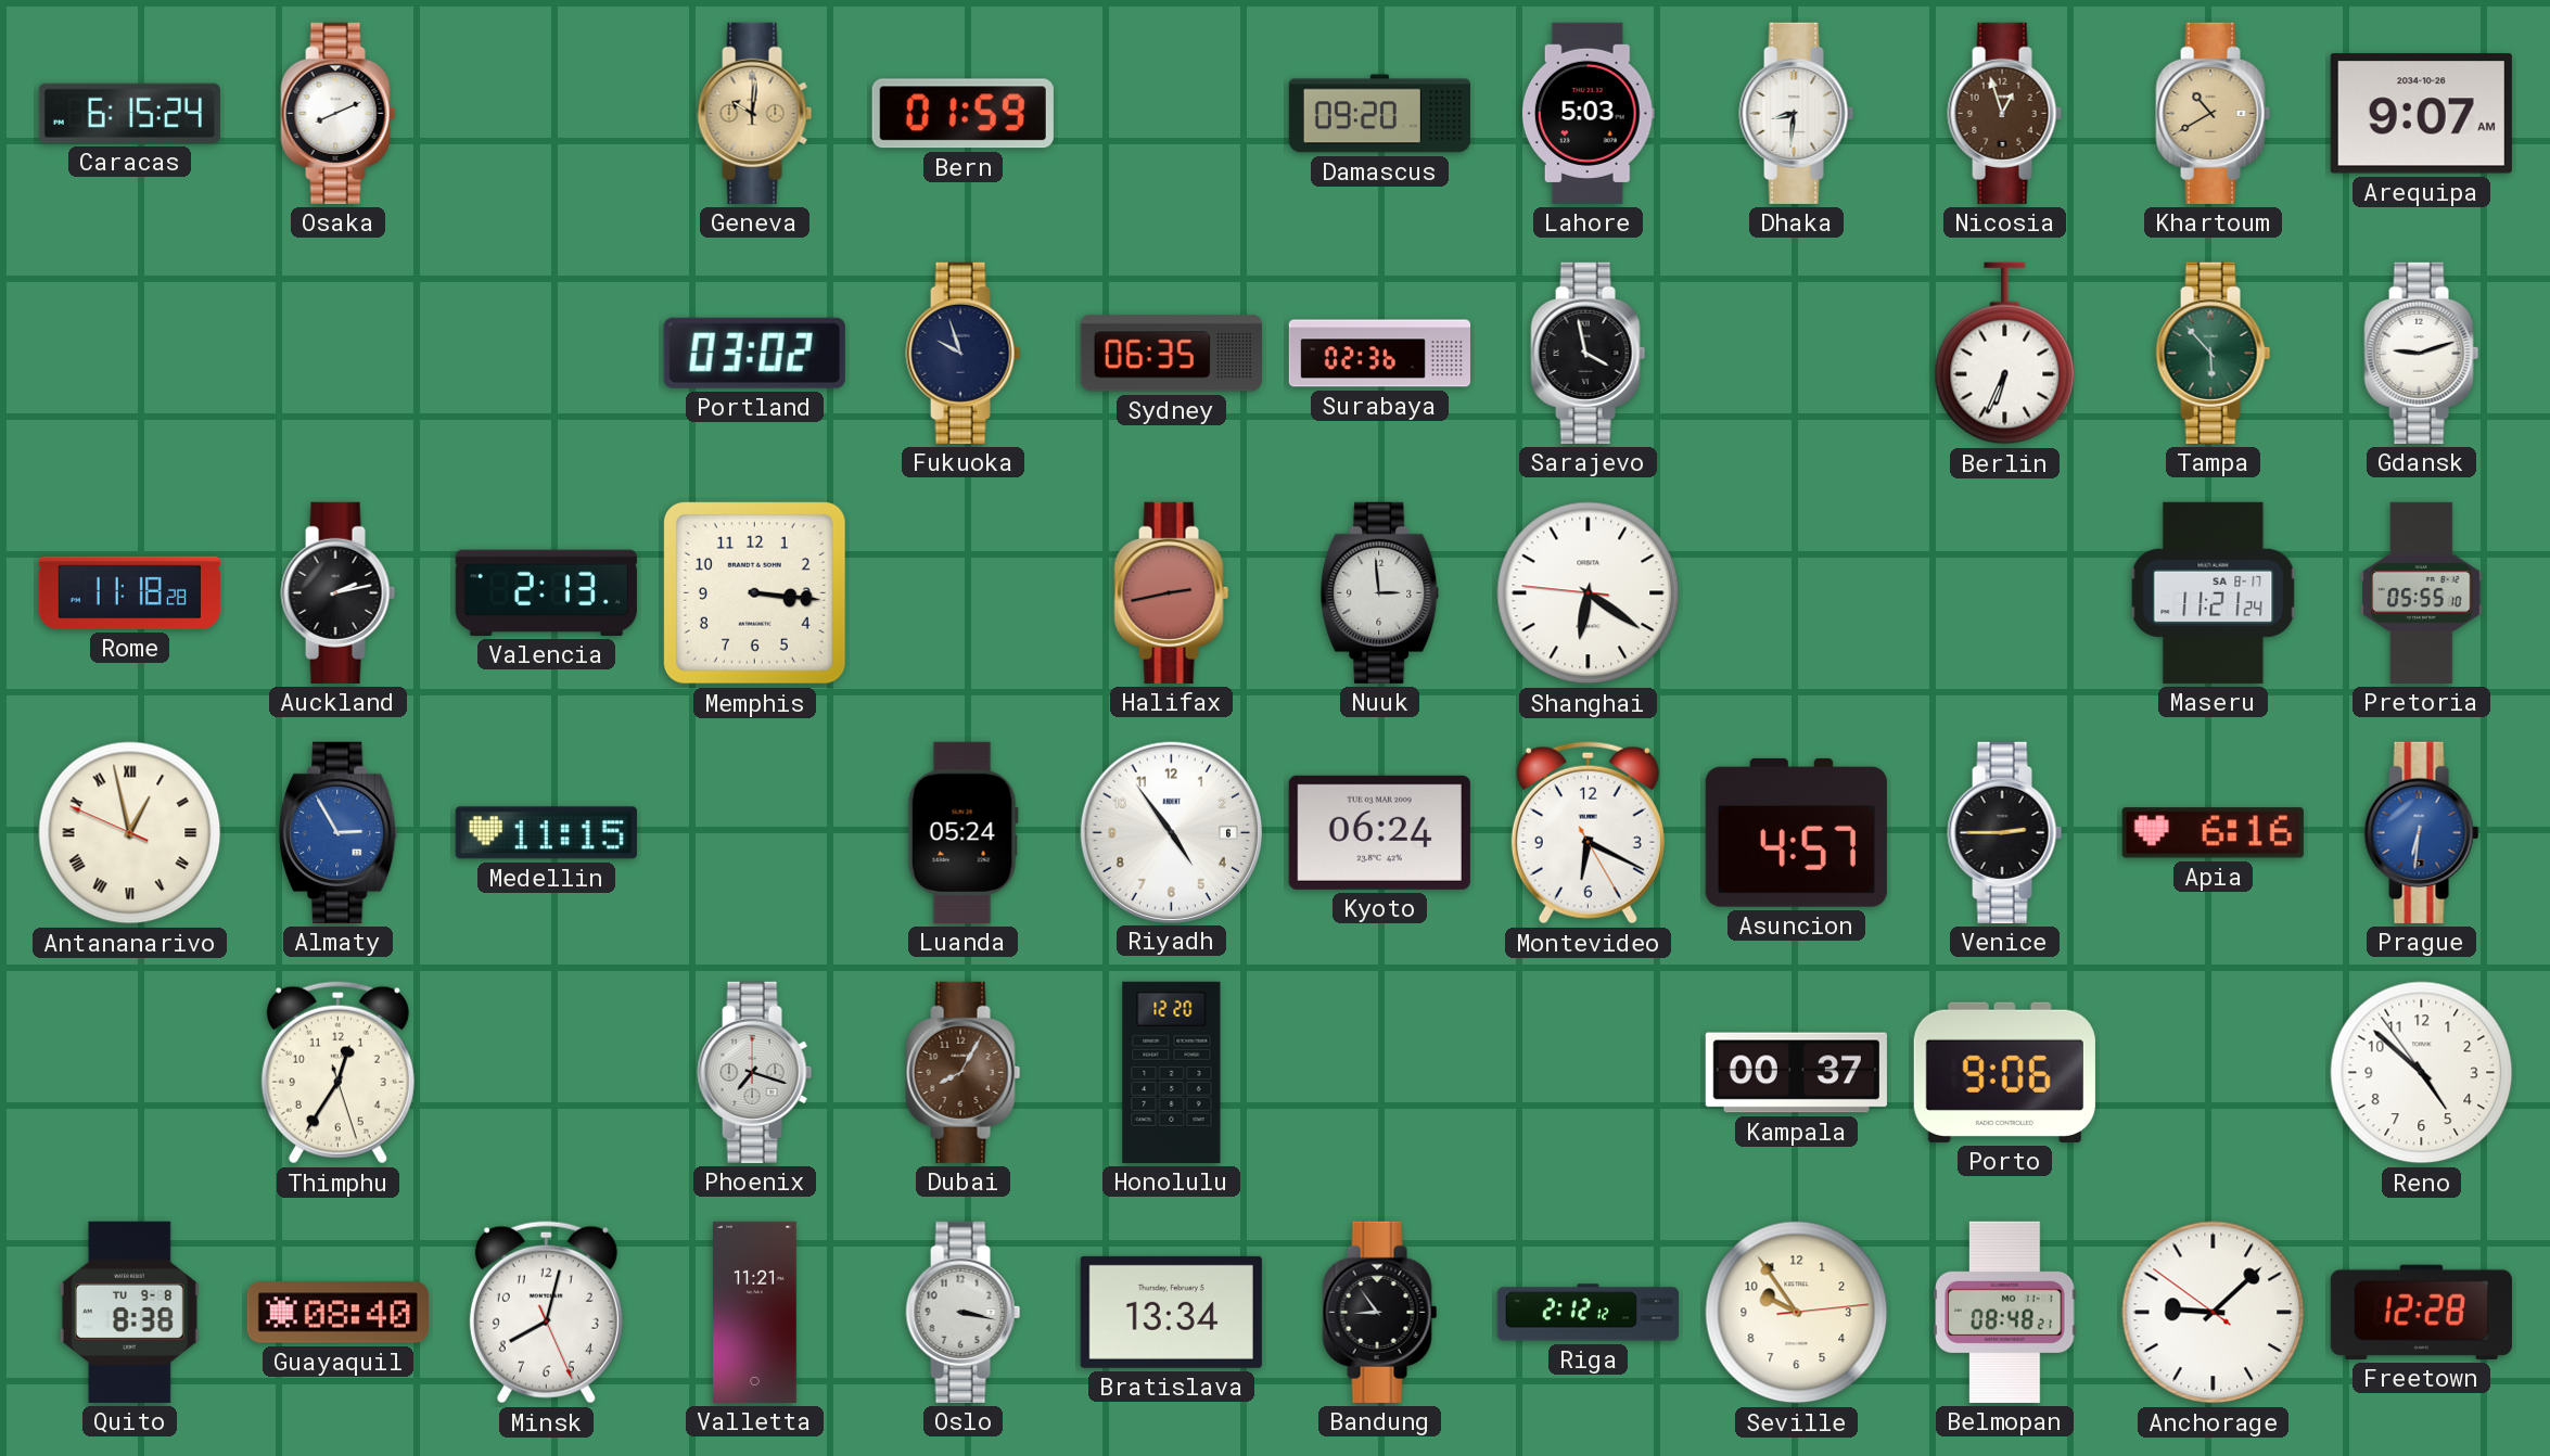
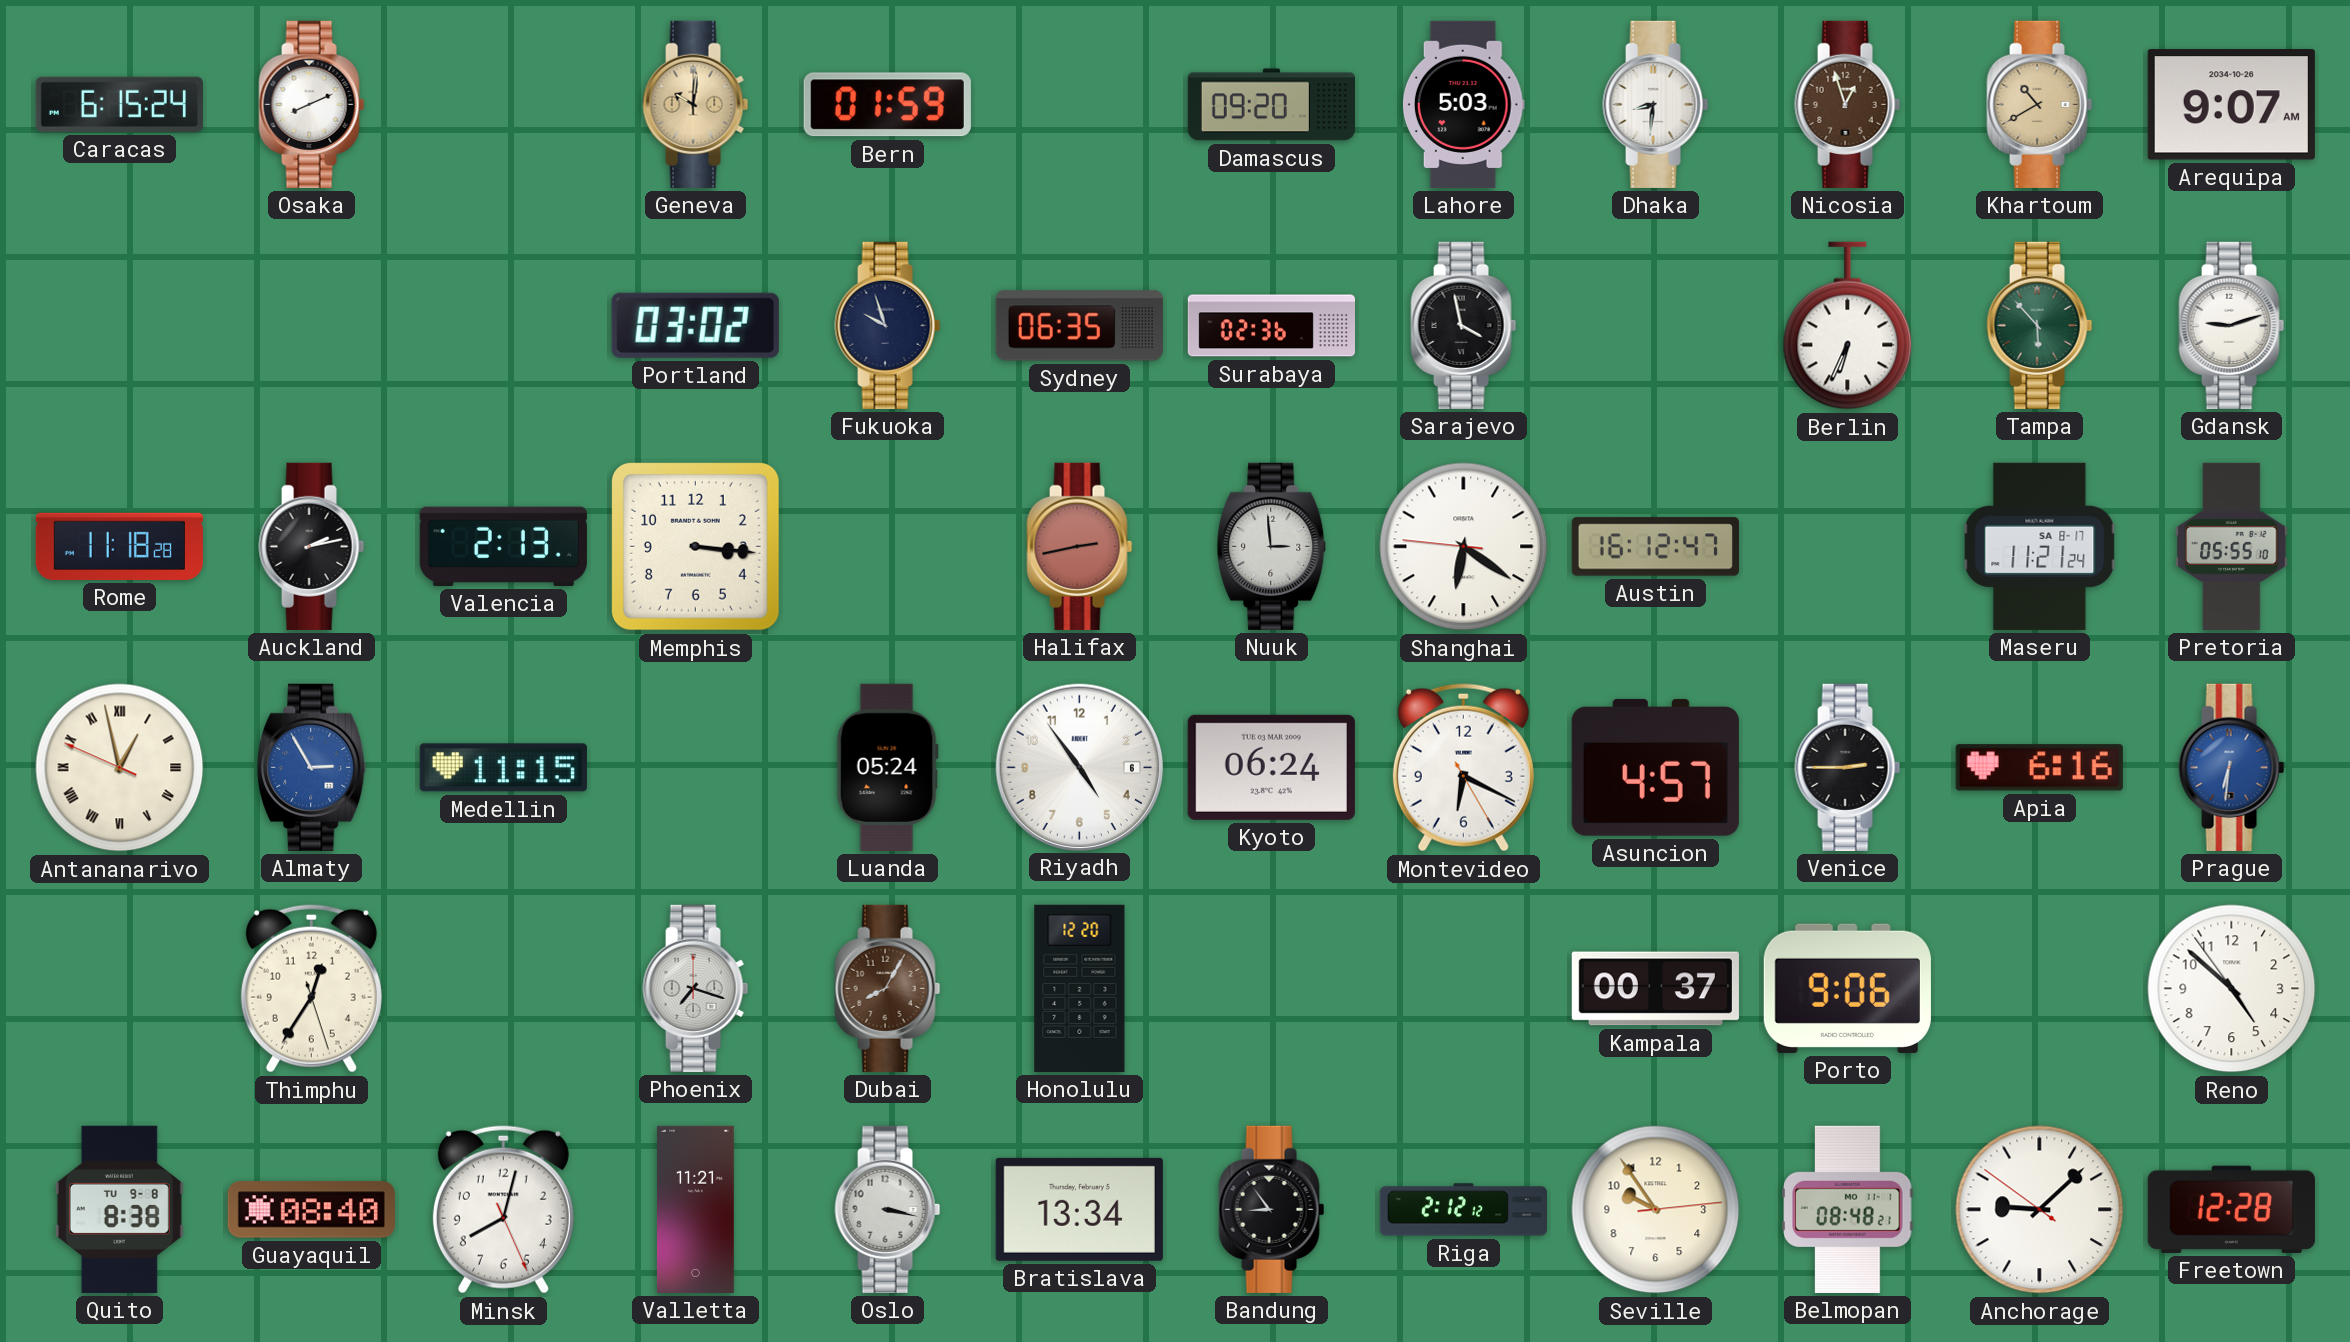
Austin: none -> 16:12
